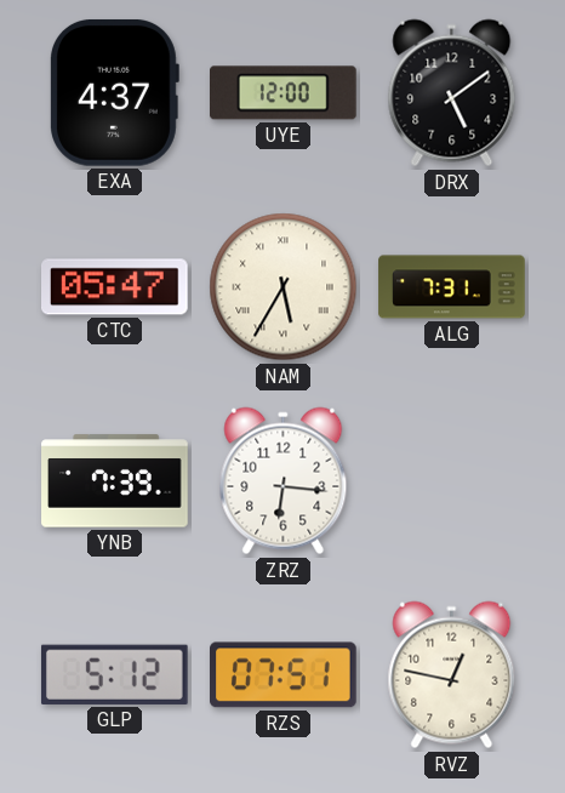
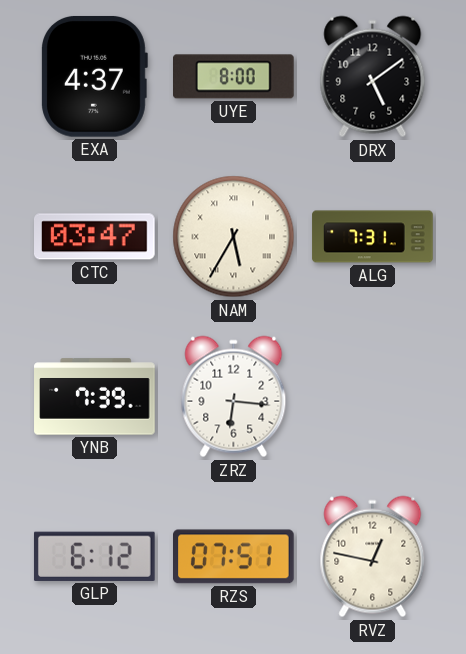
UYE: 12:00 -> 8:00
CTC: 05:47 -> 03:47
GLP: 5:12 -> 6:12
